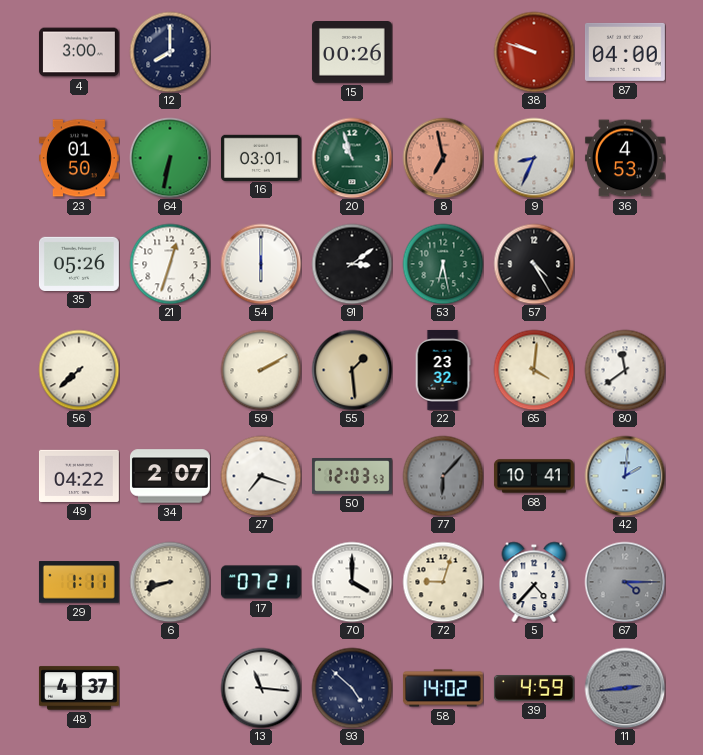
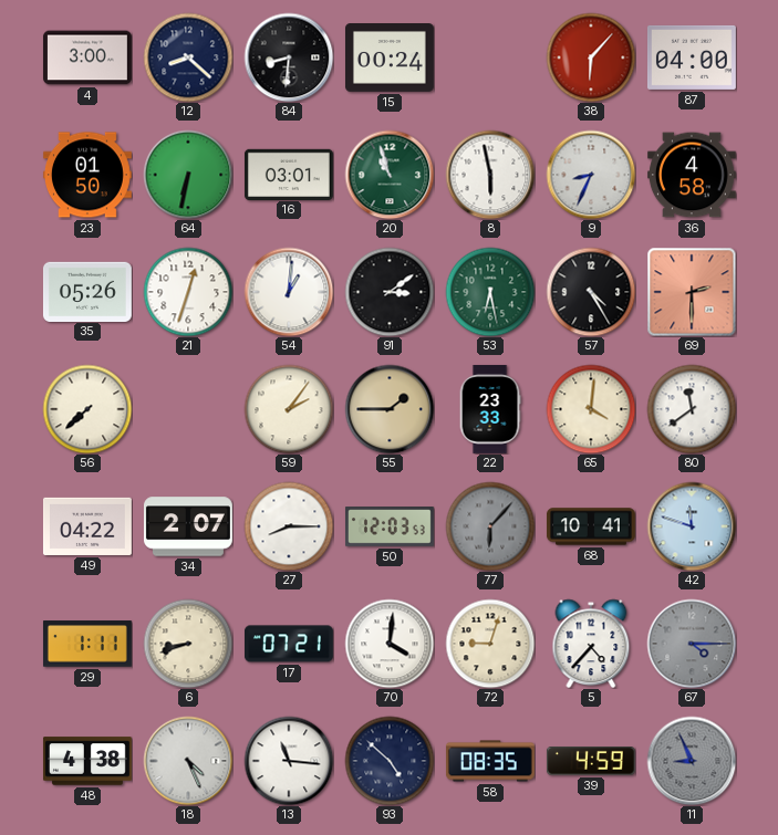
12: 8:00 -> 8:22
84: none -> 8:31
15: 00:26 -> 00:24
38: 9:48 -> 6:07
8: 6:58 -> 5:58
8 dial: salmon -> white
36: 4:53 -> 4:58
54: 6:00 -> 1:01
69: none -> 2:30
59: 2:10 -> 2:06
55: 1:29 -> 1:45
22: 23:32 -> 23:33
27: 7:18 -> 8:15
42: 2:01 -> 11:48
70: 4:00 -> 4:01
48: 4:37 -> 4:38
18: none -> 4:26
58: 14:02 -> 08:35
11: 2:44 -> 8:56
